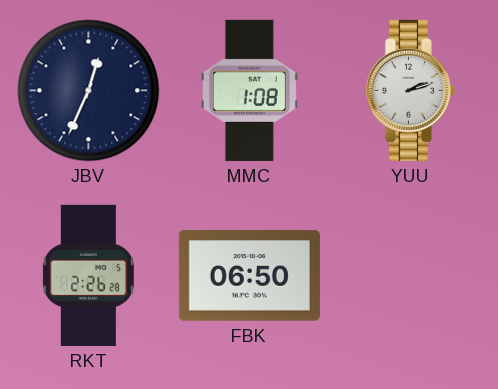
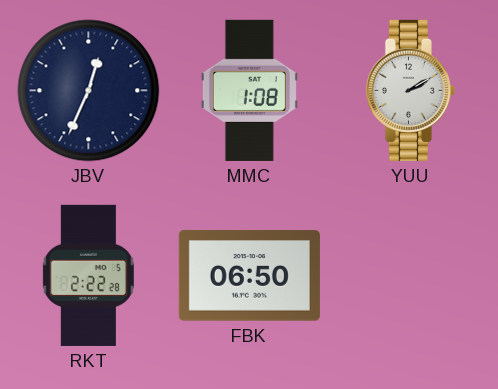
YUU: 2:12 -> 2:10
RKT: 2:26 -> 2:22
